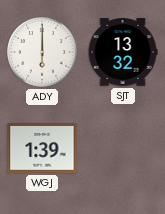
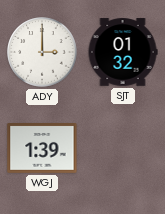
ADY: 6:00 -> 3:00
SJT: 13:32 -> 01:32
